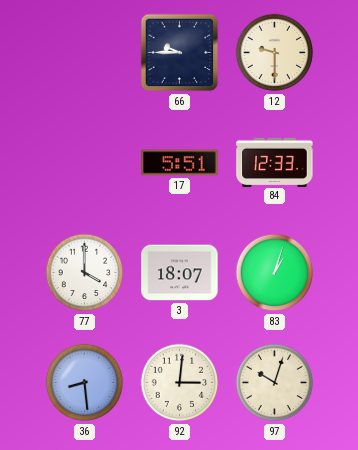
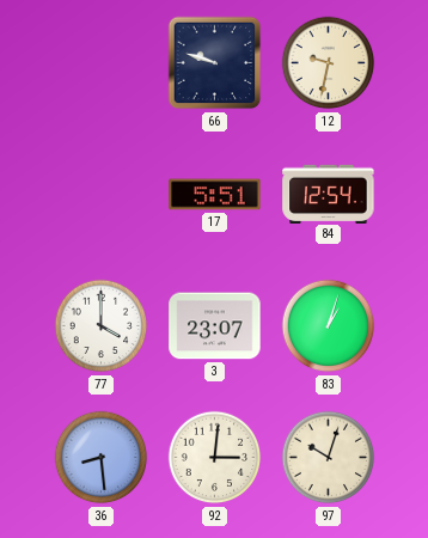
66: 9:45 -> 9:48
12: 9:30 -> 9:32
84: 12:33 -> 12:54
3: 18:07 -> 23:07
